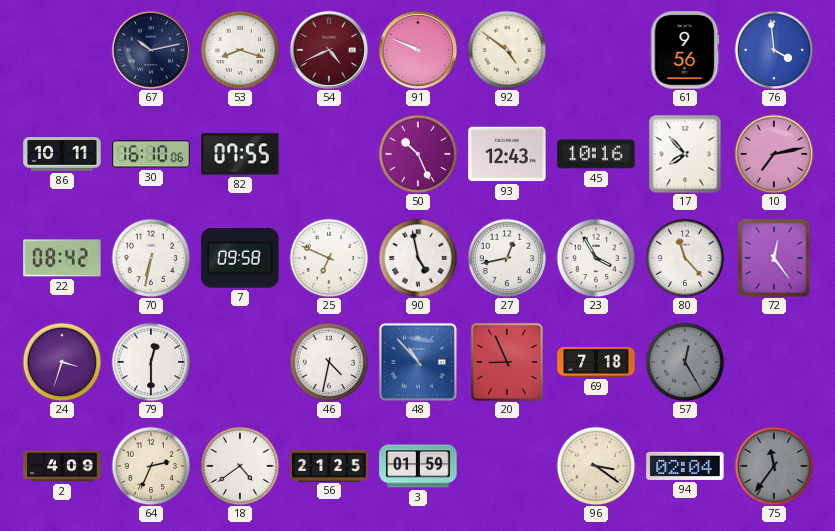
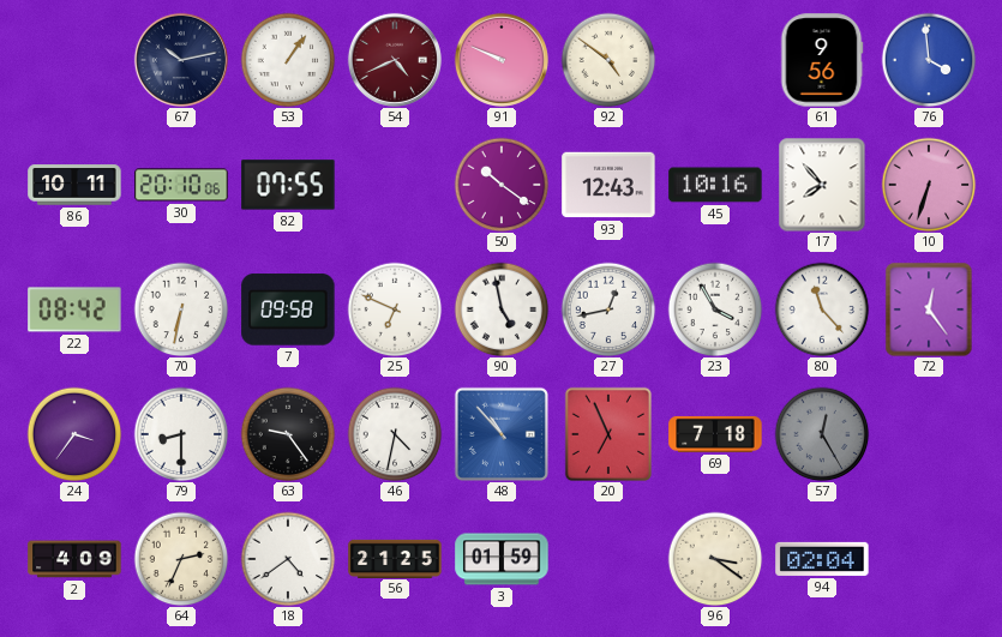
53: 8:18 -> 1:06
30: 16:10 -> 20:10
50: 10:26 -> 10:21
10: 7:13 -> 6:33
24: 3:33 -> 3:36
79: 12:30 -> 8:30
63: none -> 9:24
20: 8:56 -> 6:56
75: 11:36 -> none
